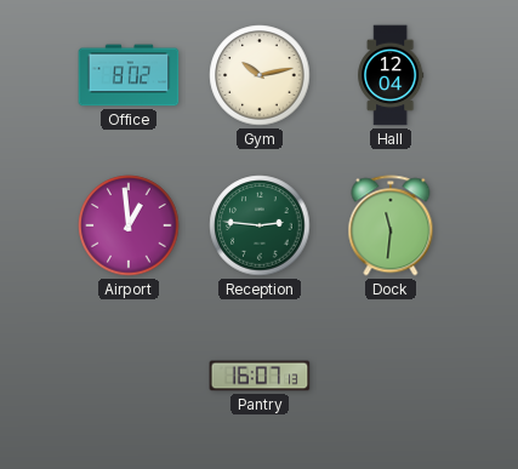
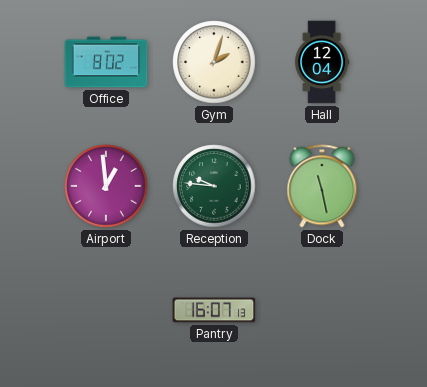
Gym: 10:13 -> 2:03
Reception: 2:46 -> 9:46
Dock: 11:31 -> 11:28
